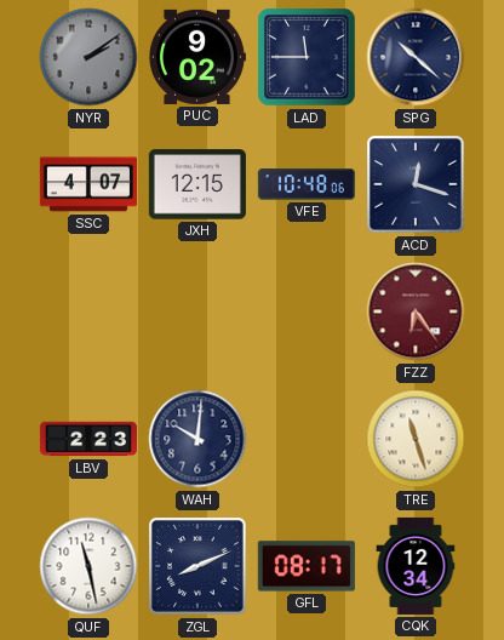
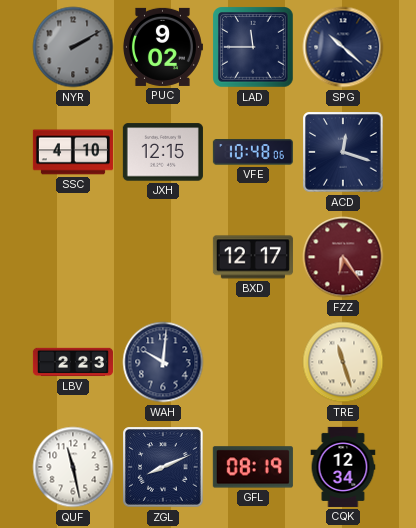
NYR: 2:09 -> 2:10
SSC: 4:07 -> 4:10
BXD: none -> 12:17
GFL: 08:17 -> 08:19
